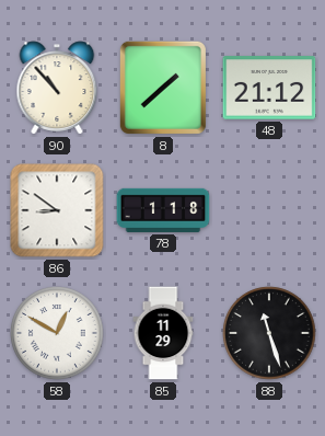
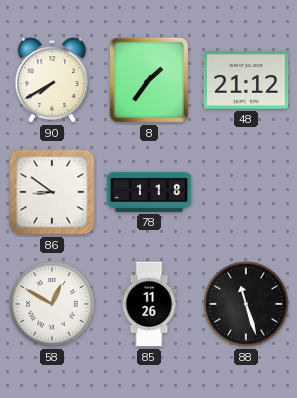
90: 10:53 -> 7:40
8: 1:38 -> 1:36
85: 11:29 -> 11:26
